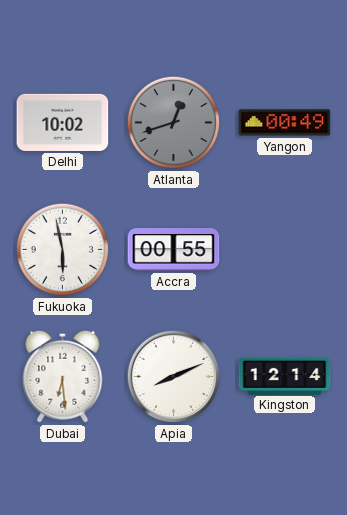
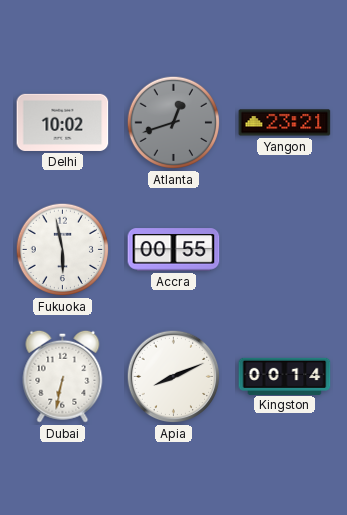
Yangon: 00:49 -> 23:21
Dubai: 6:29 -> 6:32
Kingston: 12:14 -> 00:14
